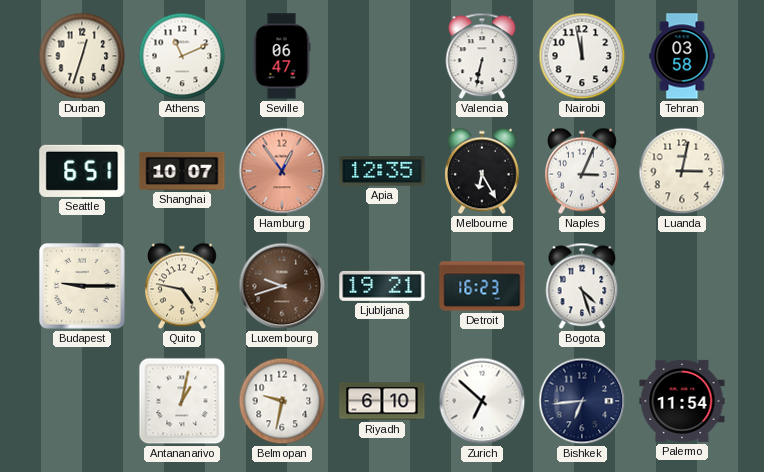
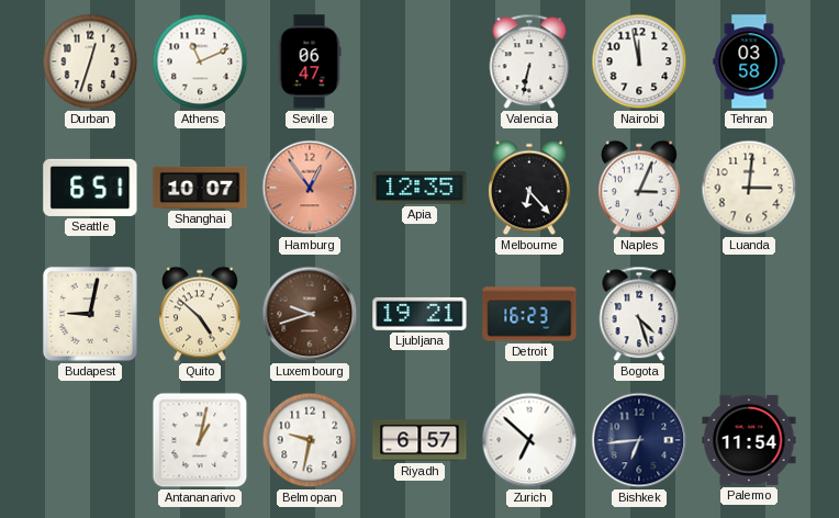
Melbourne: 6:25 -> 6:23
Luanda: 3:02 -> 3:01
Budapest: 9:15 -> 9:02
Quito: 4:47 -> 4:52
Riyadh: 6:10 -> 6:57
